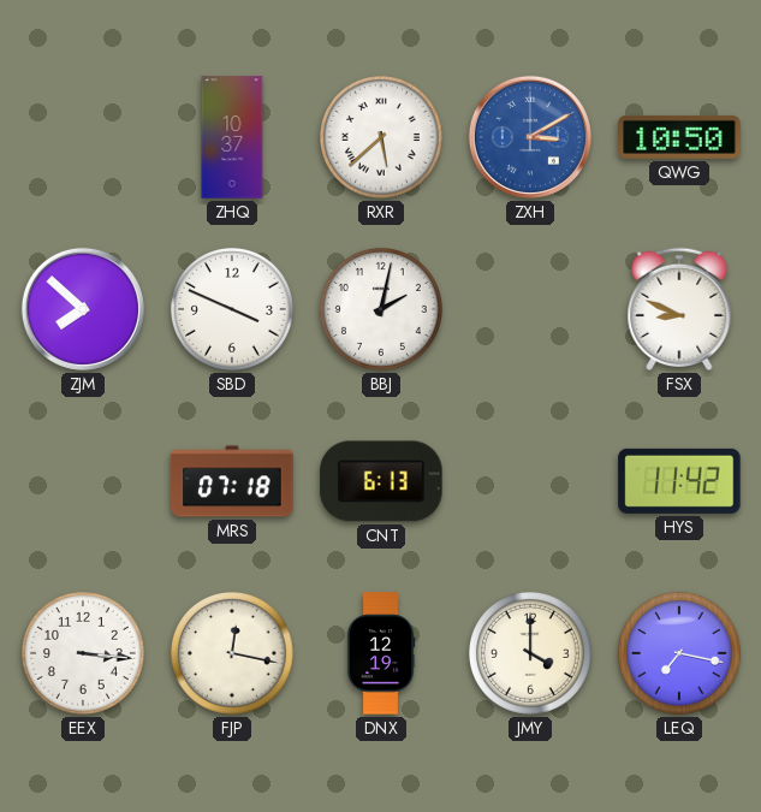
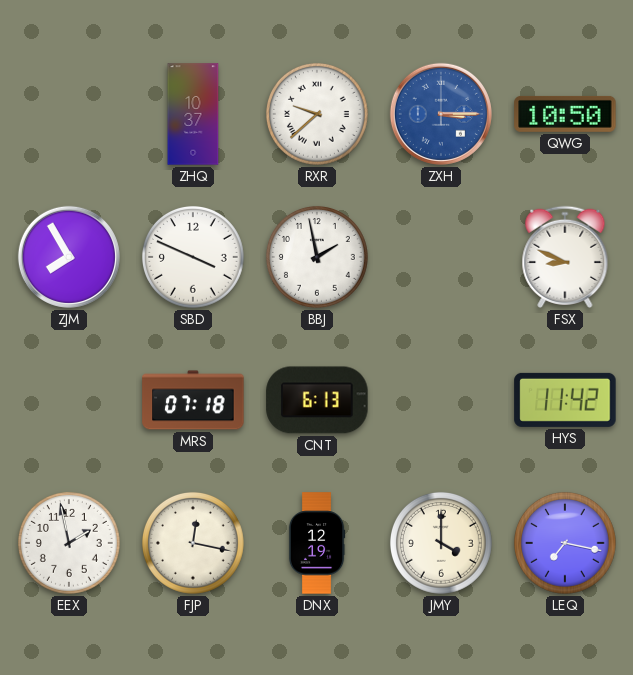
RXR: 5:38 -> 9:38
ZXH: 3:10 -> 3:15
ZJM: 7:52 -> 7:55
BBJ: 2:02 -> 1:58
EEX: 3:16 -> 1:58
